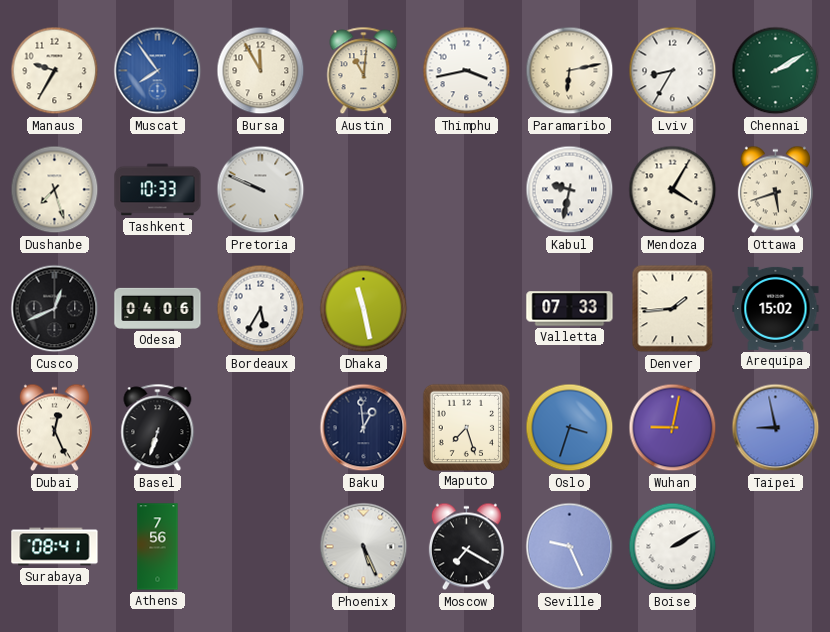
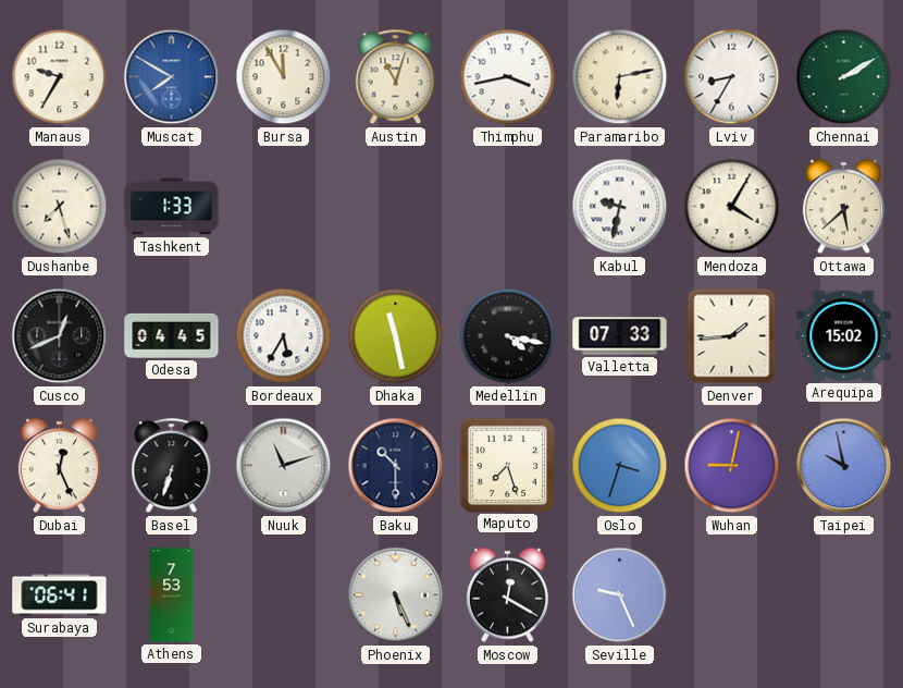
Muscat: 7:54 -> 7:50
Austin: 11:01 -> 11:03
Tashkent: 10:33 -> 1:33
Pretoria: 9:49 -> none
Ottawa: 5:42 -> 5:38
Odesa: 04:06 -> 04:45
Medellin: none -> 4:17
Nuuk: none -> 11:12
Baku: 12:59 -> 10:30
Taipei: 8:58 -> 9:58
Surabaya: 08:41 -> 06:41
Athens: 7:56 -> 7:53
Moscow: 7:20 -> 12:20
Boise: 2:10 -> none
